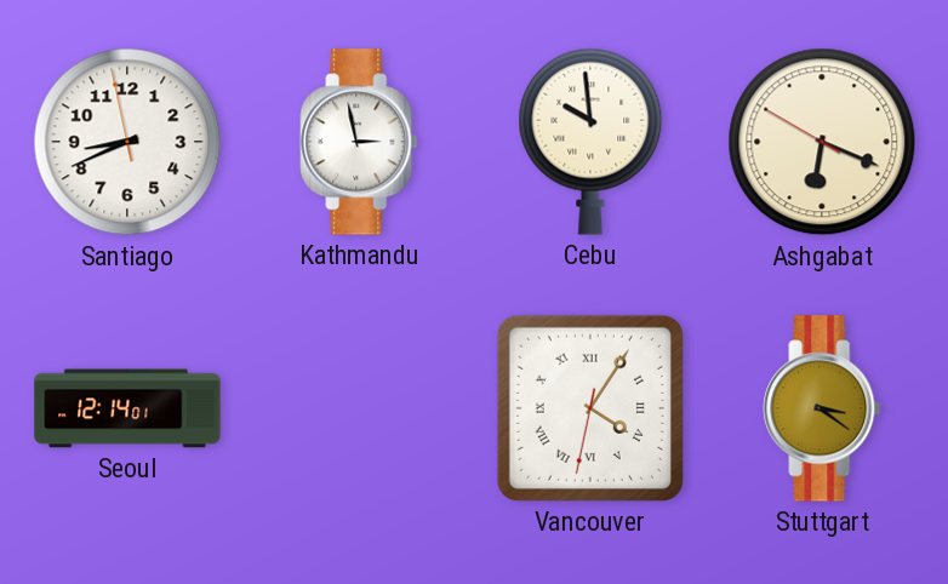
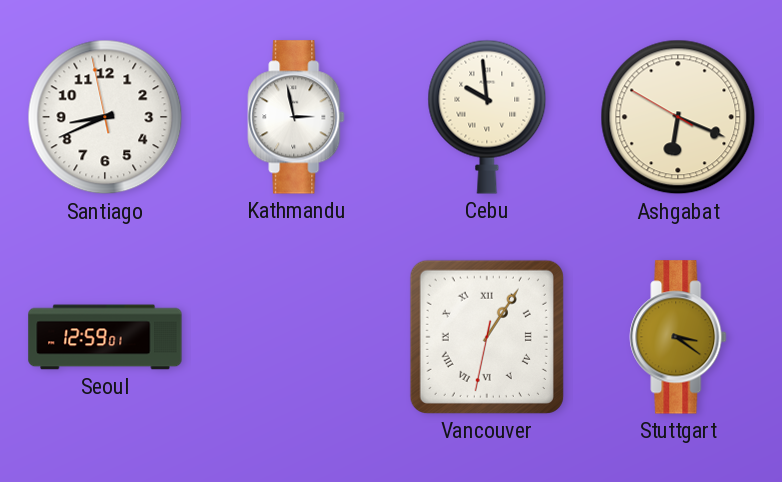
Seoul: 12:14 -> 12:59
Vancouver: 4:05 -> 1:05
